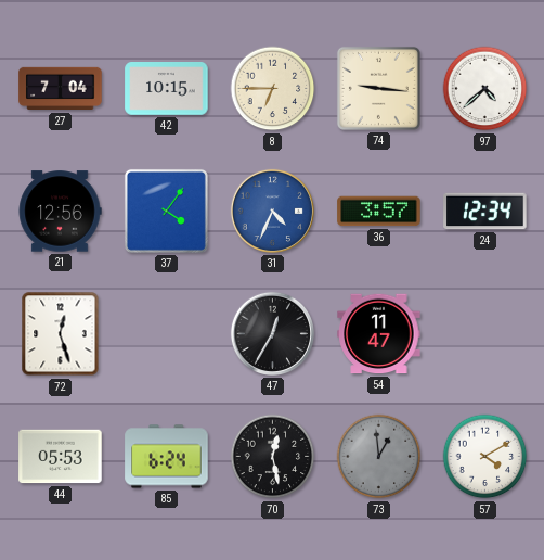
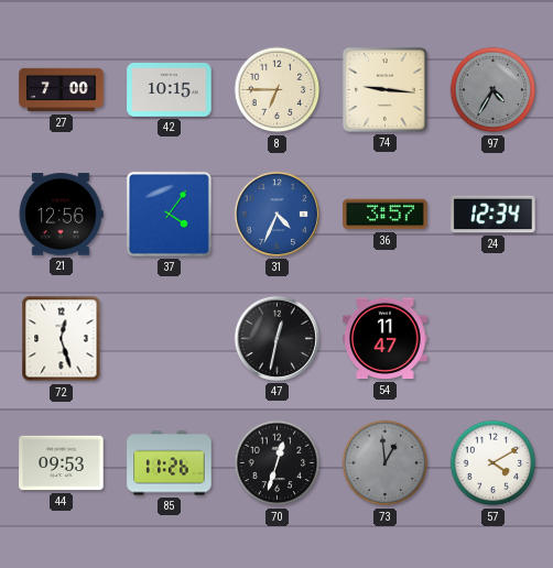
27: 7:04 -> 7:00
97: 4:38 -> 4:35
97 dial: white -> grey
47: 12:35 -> 12:32
44: 05:53 -> 09:53
85: 6:24 -> 11:26
70: 12:28 -> 12:33
